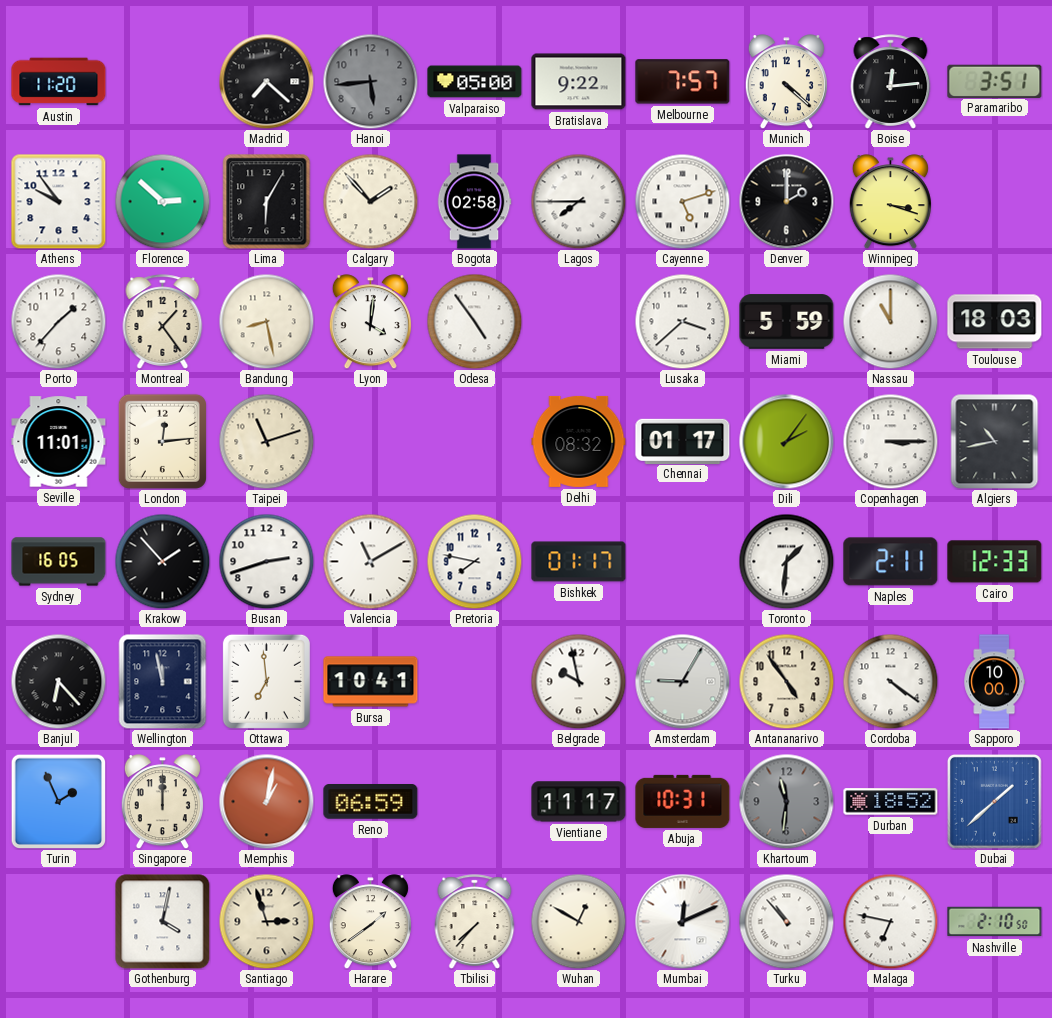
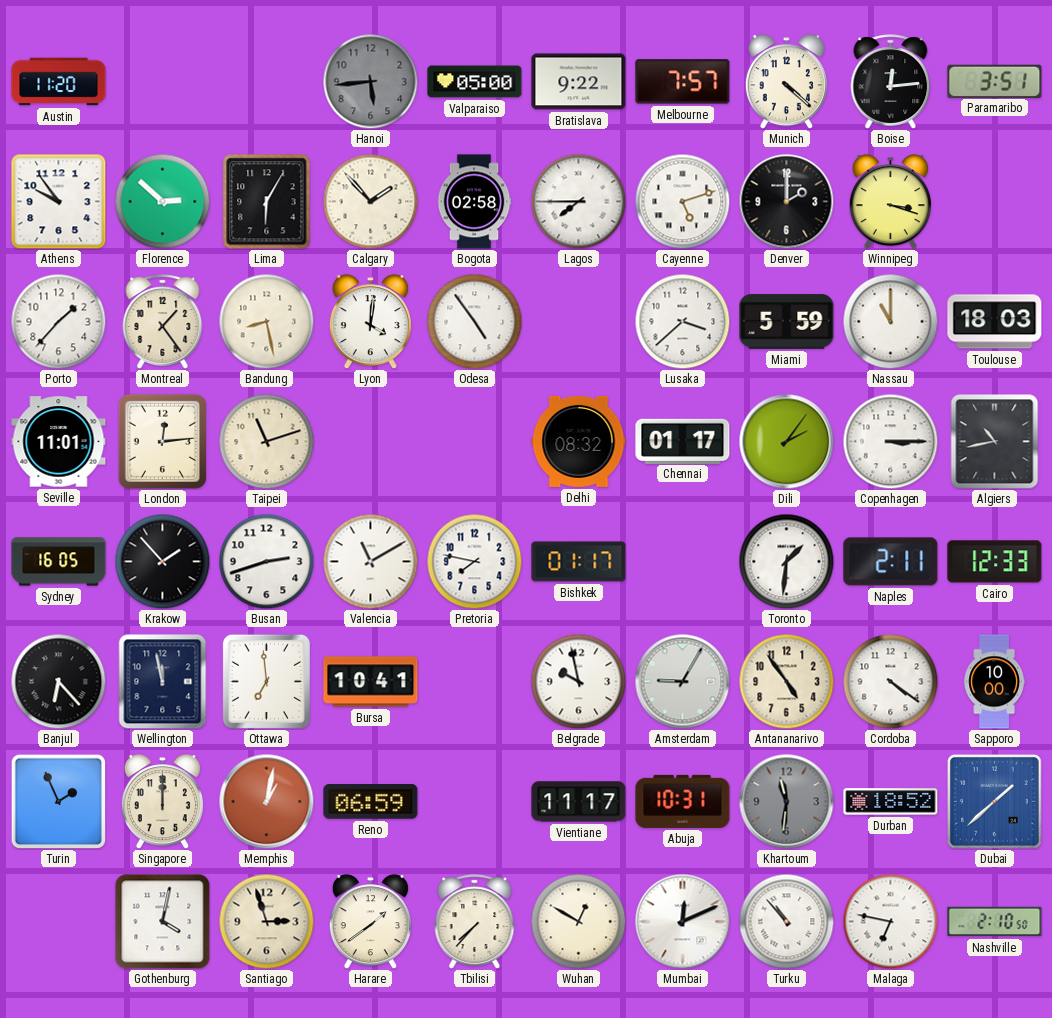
Madrid: 7:22 -> none
